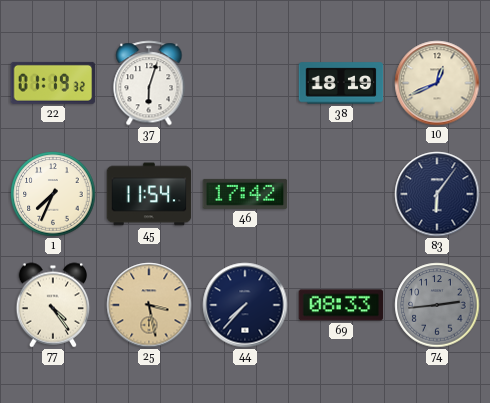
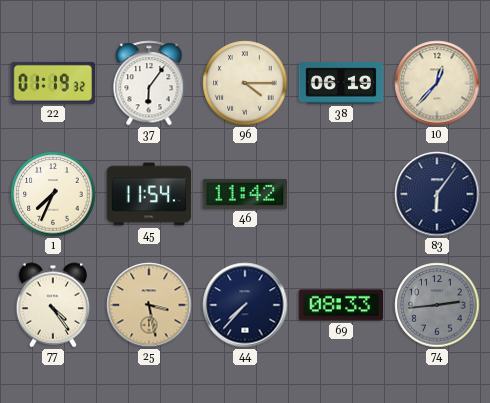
37: 6:03 -> 6:06
96: none -> 4:15
38: 18:19 -> 06:19
10: 12:41 -> 12:37
46: 17:42 -> 11:42
